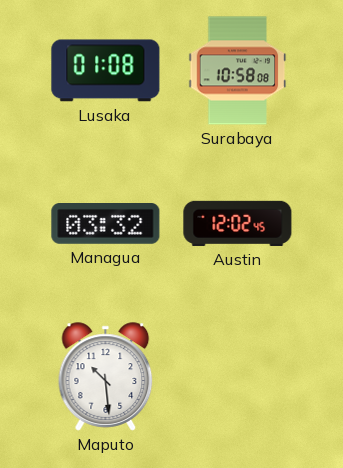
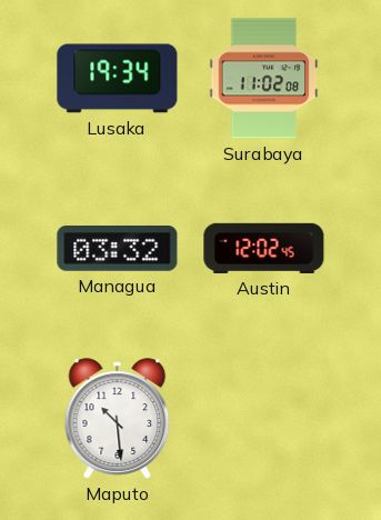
Lusaka: 01:08 -> 19:34
Surabaya: 10:58 -> 11:02
